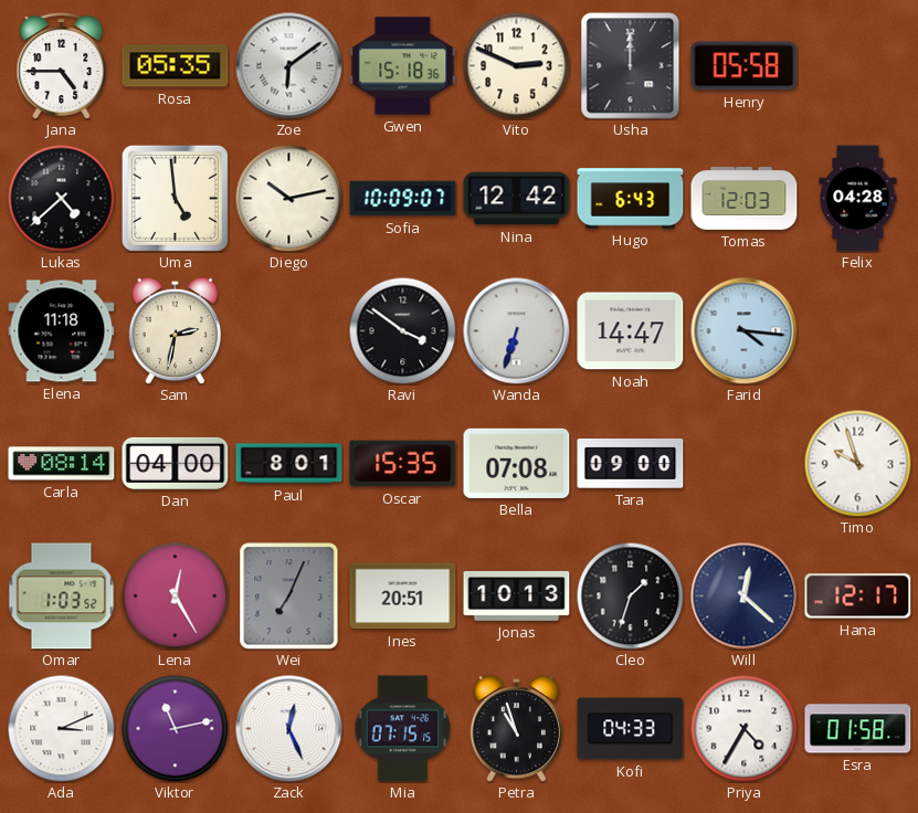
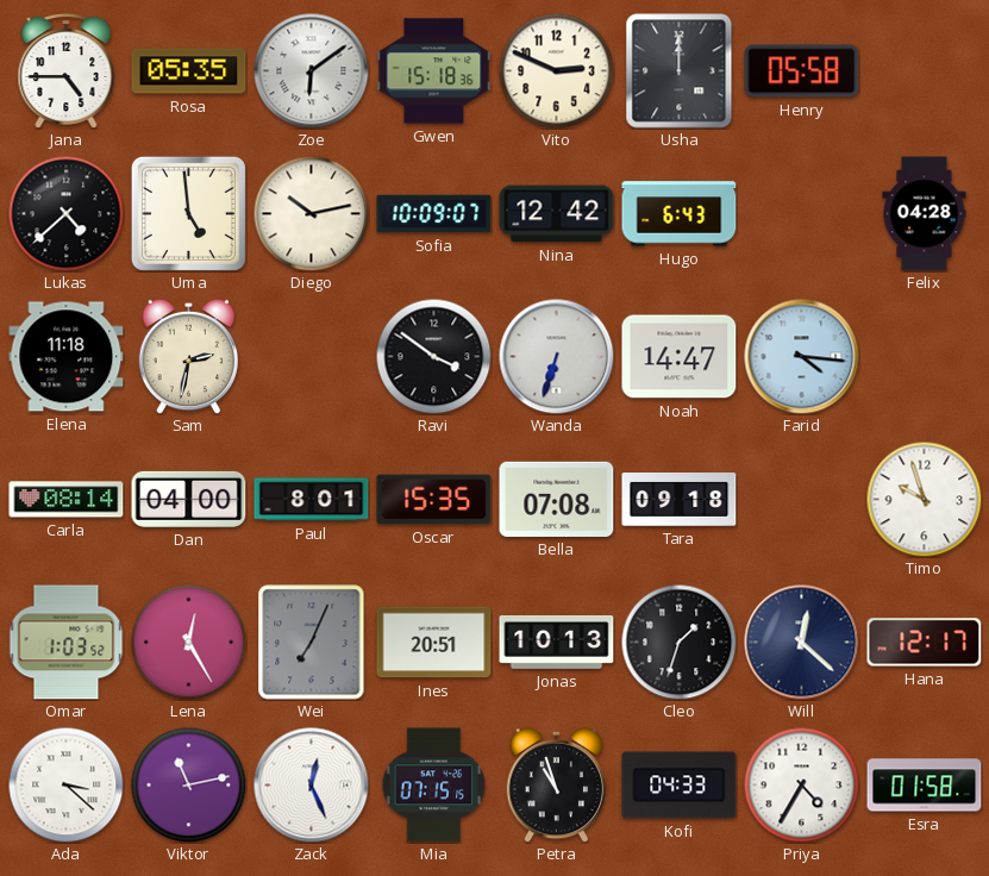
Tomas: 12:03 -> none
Tara: 09:00 -> 09:18
Ada: 3:11 -> 3:22
